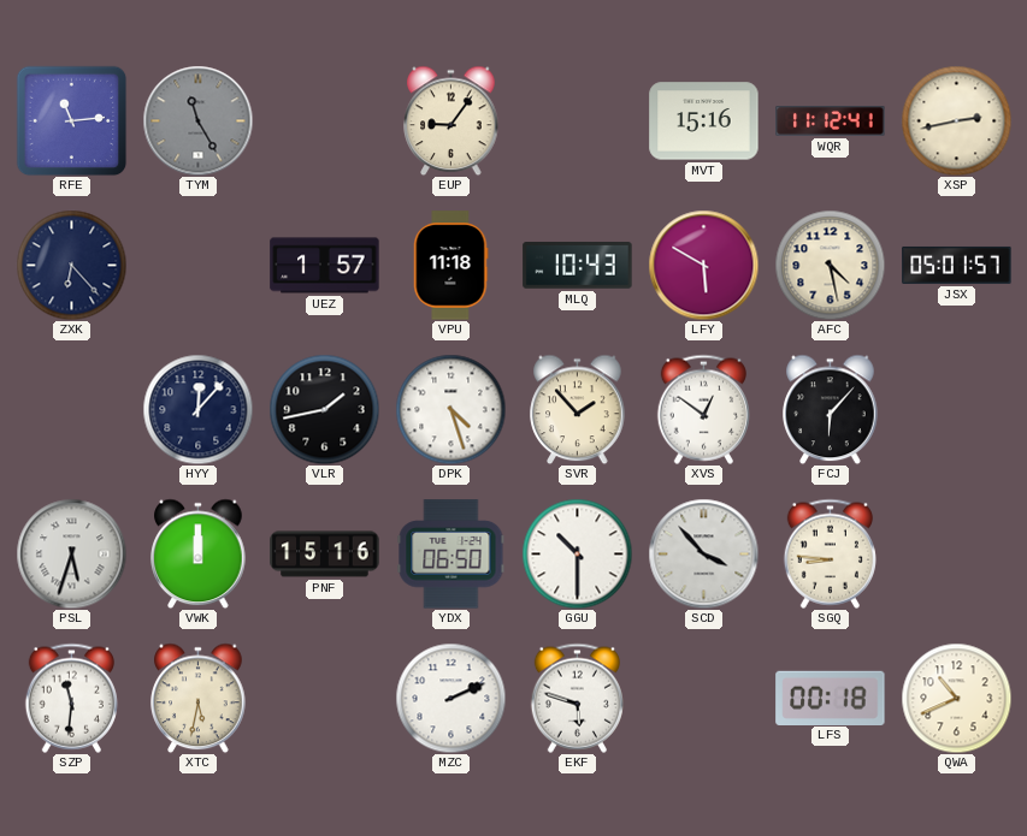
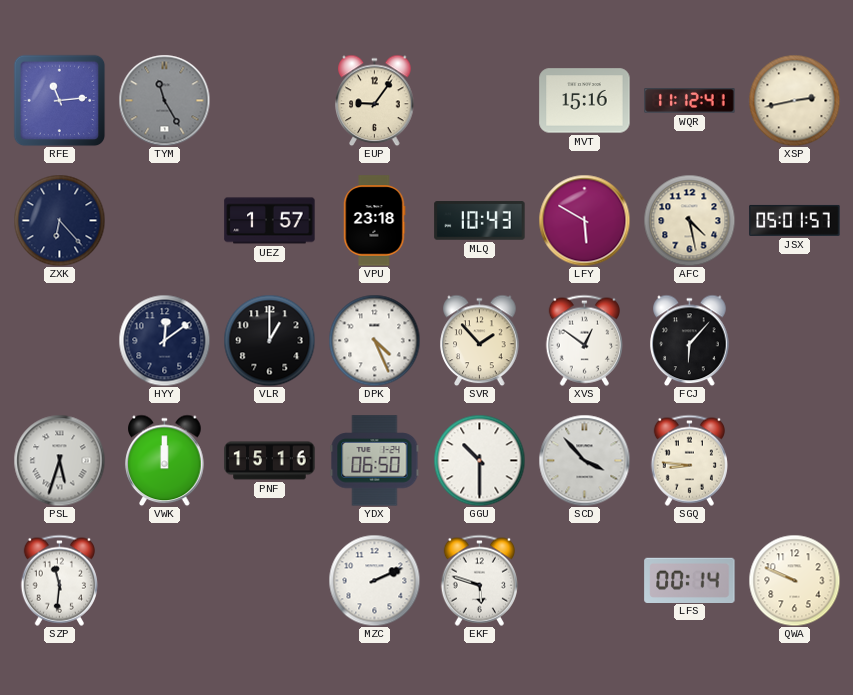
VPU: 11:18 -> 23:18
HYY: 12:07 -> 12:09
VLR: 1:43 -> 1:00
DPK: 4:27 -> 4:26
XTC: 5:32 -> none
LFS: 00:18 -> 00:14
QWA: 10:41 -> 9:49
